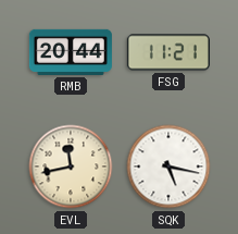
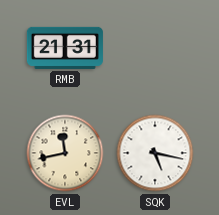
RMB: 20:44 -> 21:31
FSG: 11:21 -> none
